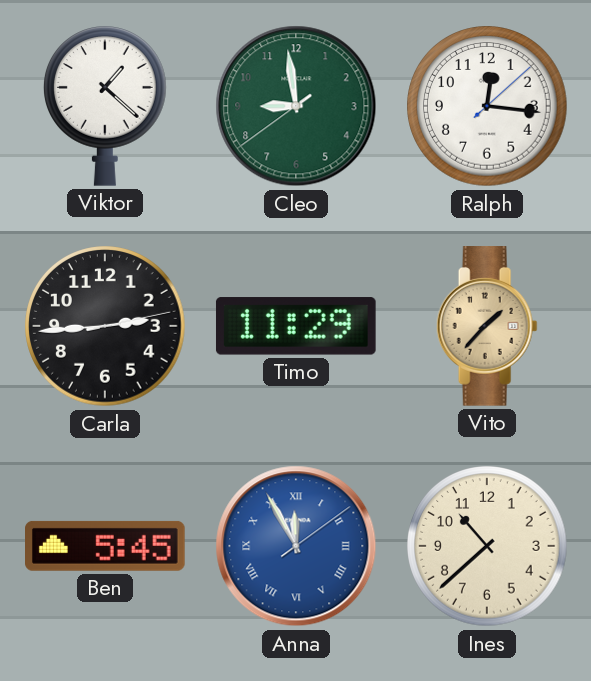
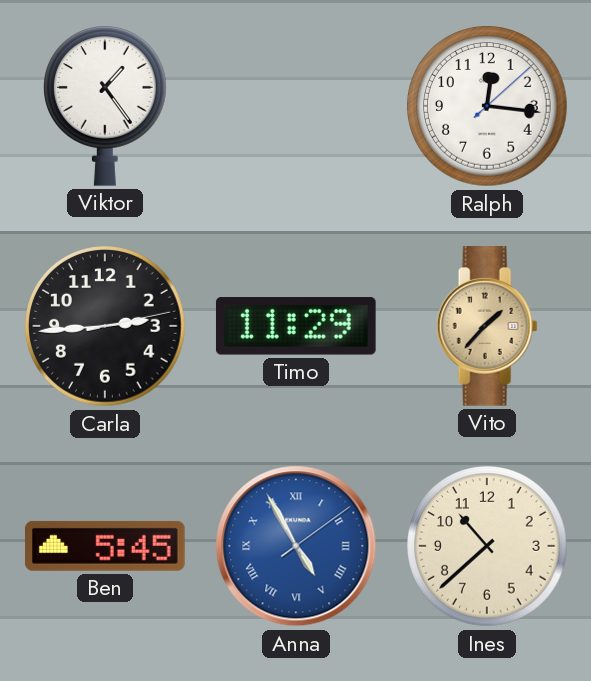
Viktor: 1:22 -> 1:24
Cleo: 8:58 -> none
Anna: 11:55 -> 4:55
